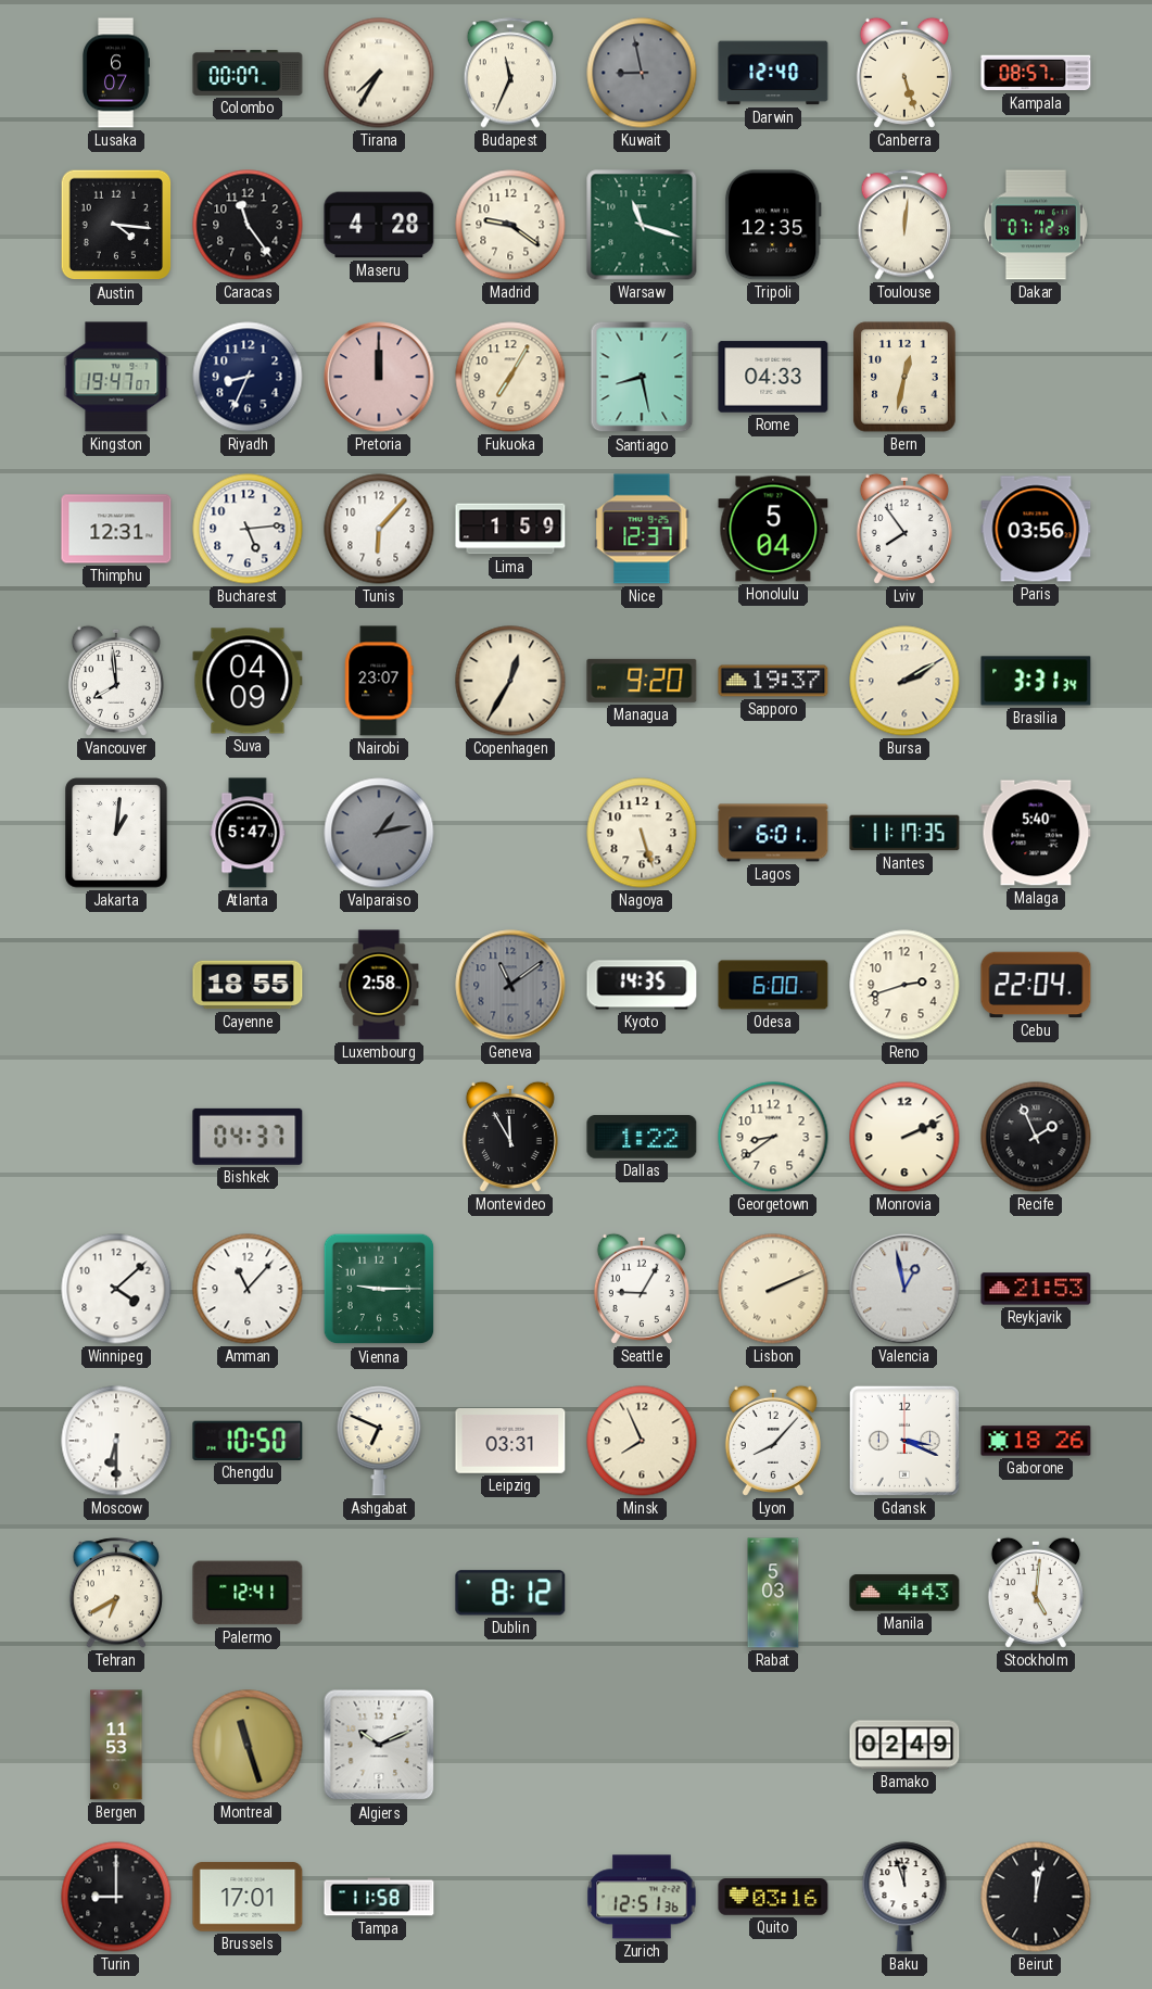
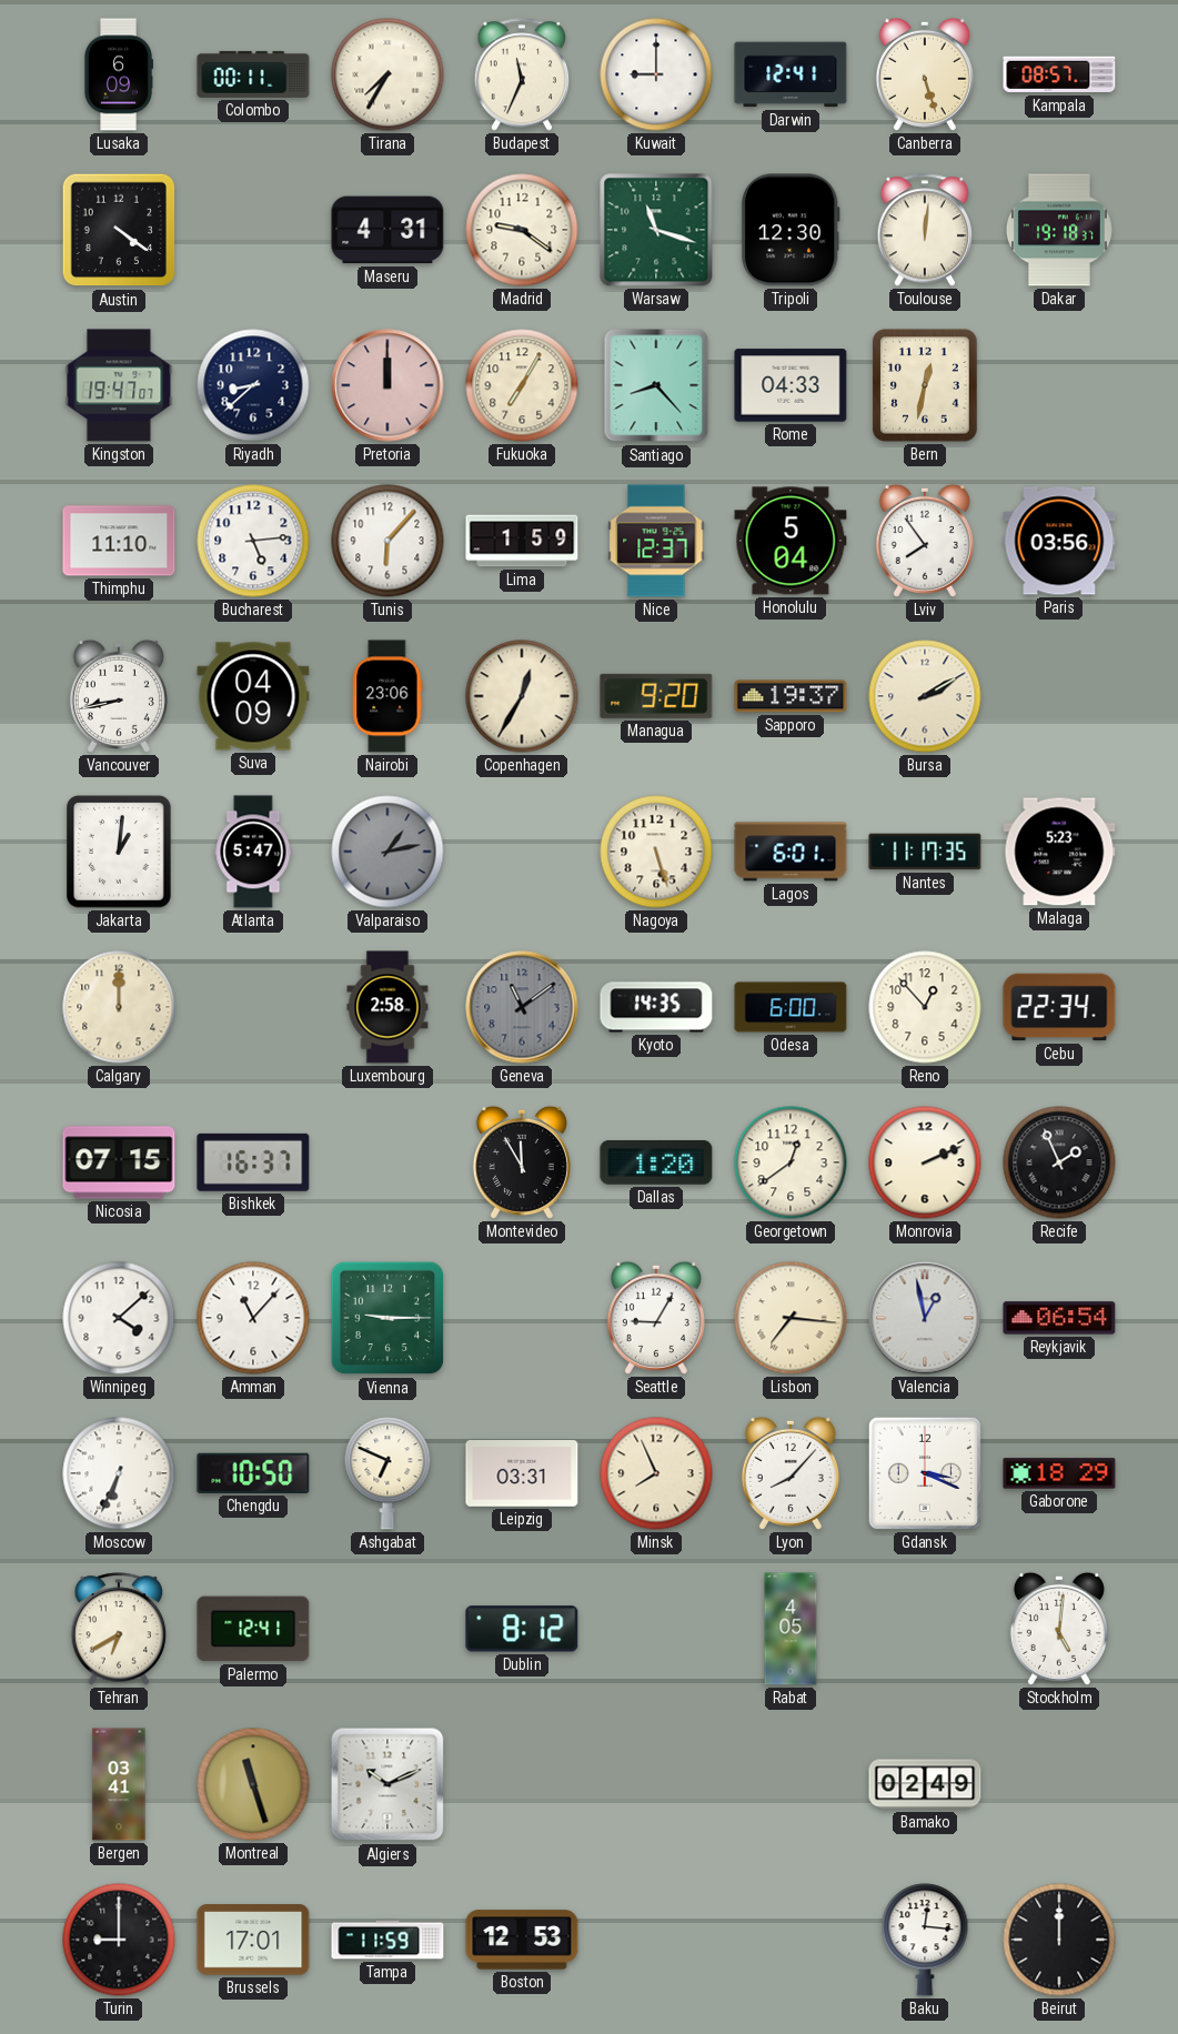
Lusaka: 6:07 -> 6:09
Colombo: 00:07 -> 00:11
Kuwait: 8:58 -> 9:00
Kuwait dial: grey -> white
Darwin: 12:40 -> 12:41
Austin: 4:16 -> 4:21
Caracas: 11:24 -> none
Maseru: 4:28 -> 4:31
Tripoli: 12:35 -> 12:30
Dakar: 07:12 -> 19:18
Riyadh: 8:34 -> 8:38
Santiago: 8:28 -> 8:23
Thimphu: 12:31 -> 11:10
Vancouver: 7:59 -> 8:43
Nairobi: 23:07 -> 23:06
Brasilia: 3:31 -> none
Malaga: 5:40 -> 5:23
Calgary: none -> 12:00
Cayenne: 18:55 -> none
Reno: 2:42 -> 12:53
Cebu: 22:04 -> 22:34
Nicosia: none -> 07:15
Bishkek: 04:37 -> 16:37
Dallas: 1:22 -> 1:20
Georgetown: 8:39 -> 12:39
Lisbon: 2:11 -> 7:16
Reykjavik: 21:53 -> 06:54
Moscow: 6:30 -> 6:34
Gaborone: 18:26 -> 18:29
Rabat: 5:03 -> 4:05
Manila: 4:43 -> none
Bergen: 11:53 -> 03:41
Tampa: 11:58 -> 11:59
Boston: none -> 12:53
Zurich: 12:51 -> none
Quito: 03:16 -> none
Baku: 11:57 -> 12:16
Beirut: 12:02 -> 12:00
